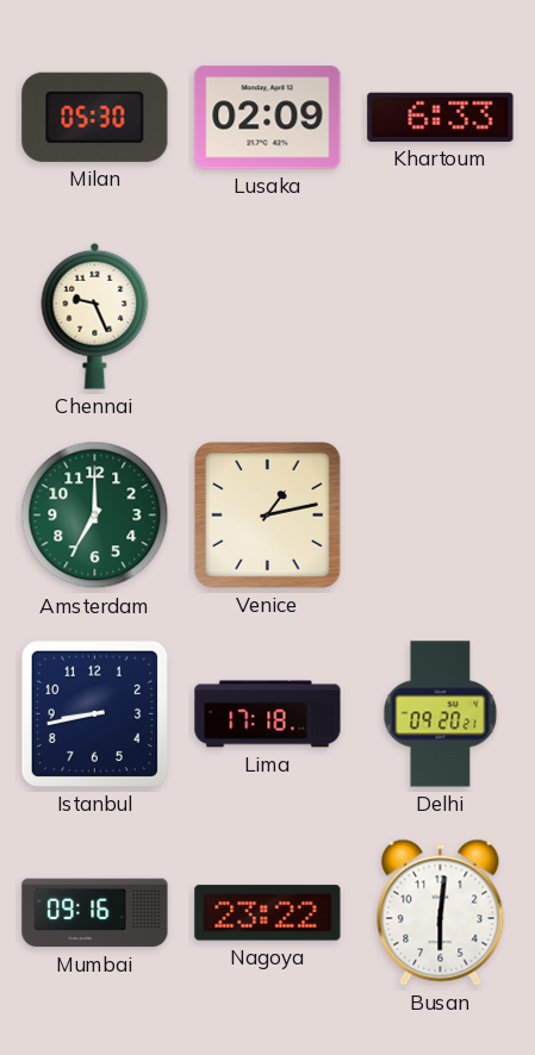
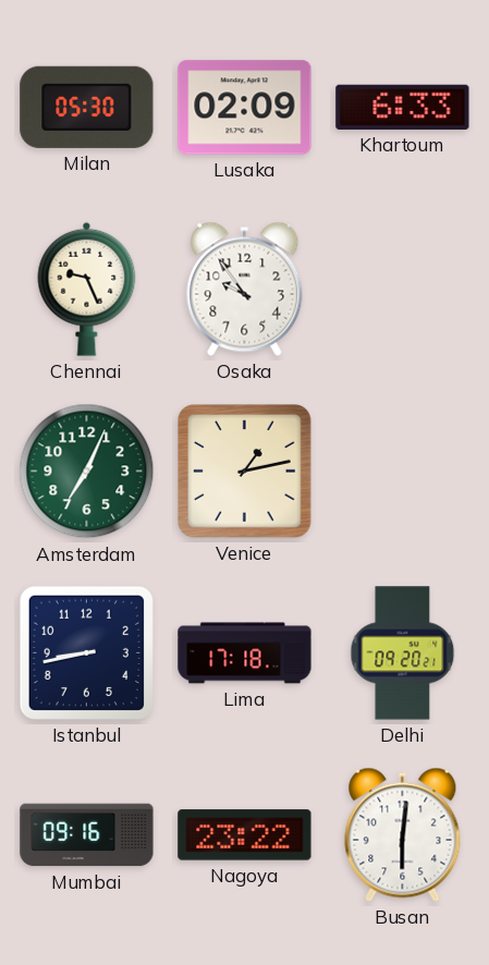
Osaka: none -> 9:54
Amsterdam: 7:00 -> 7:04
